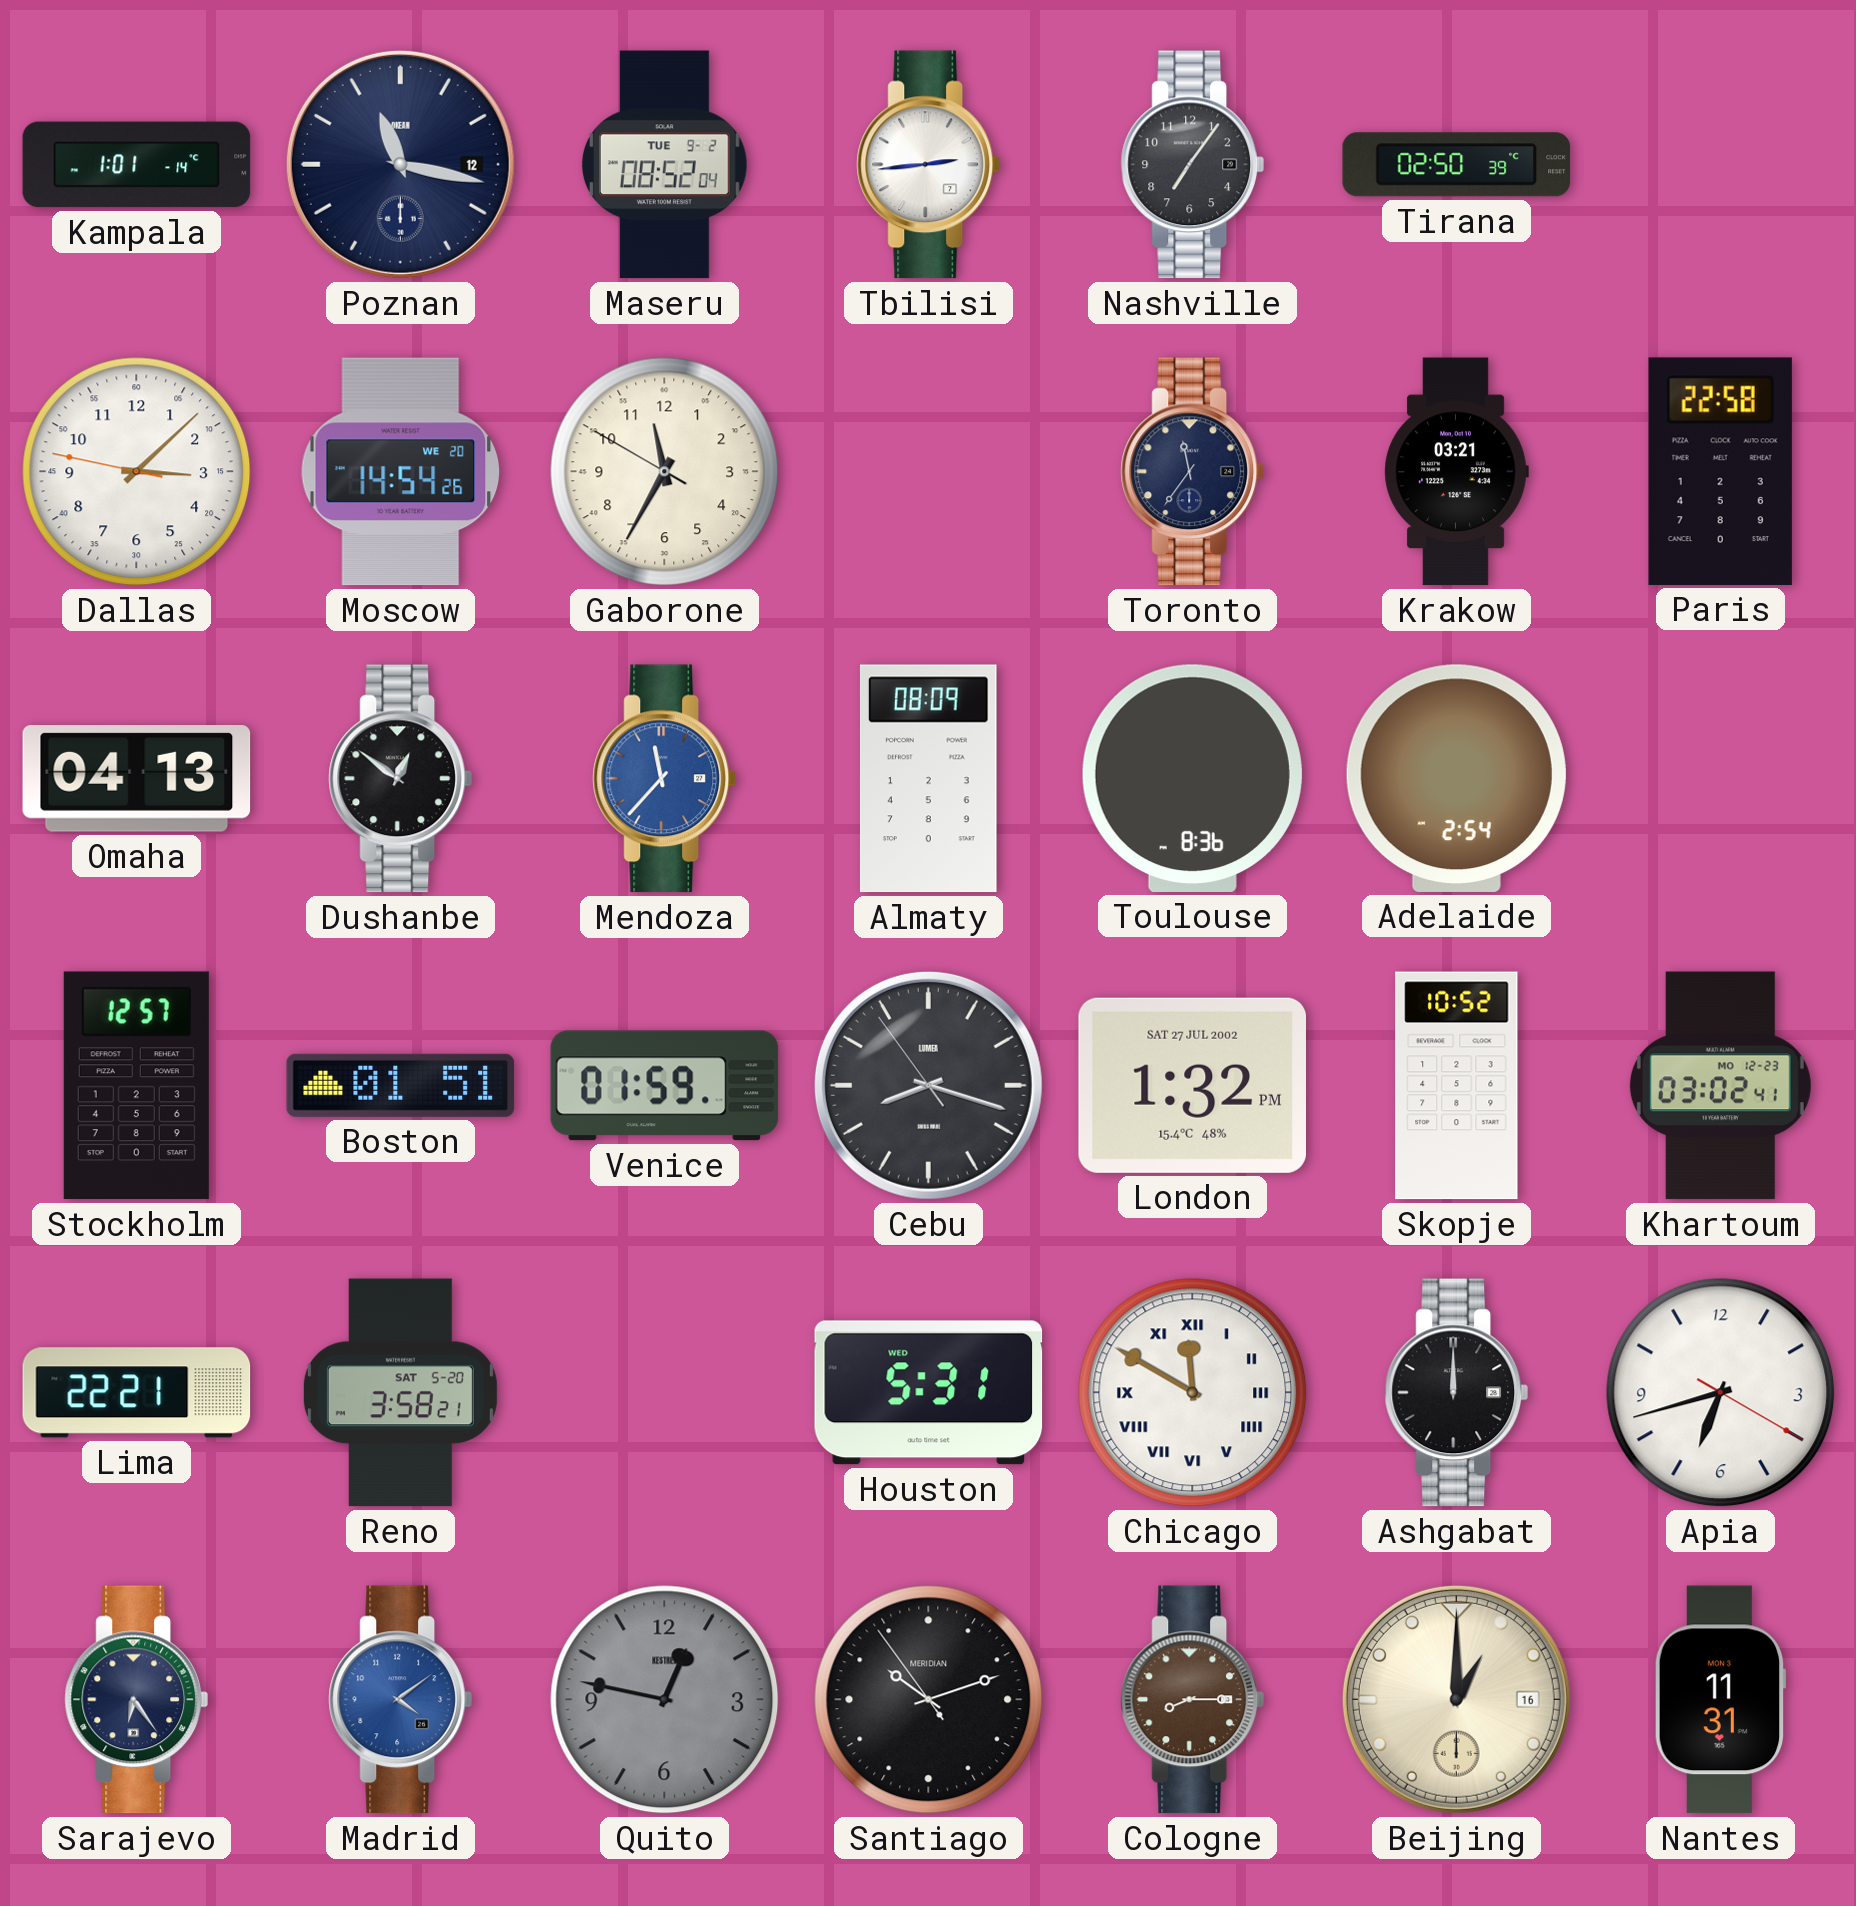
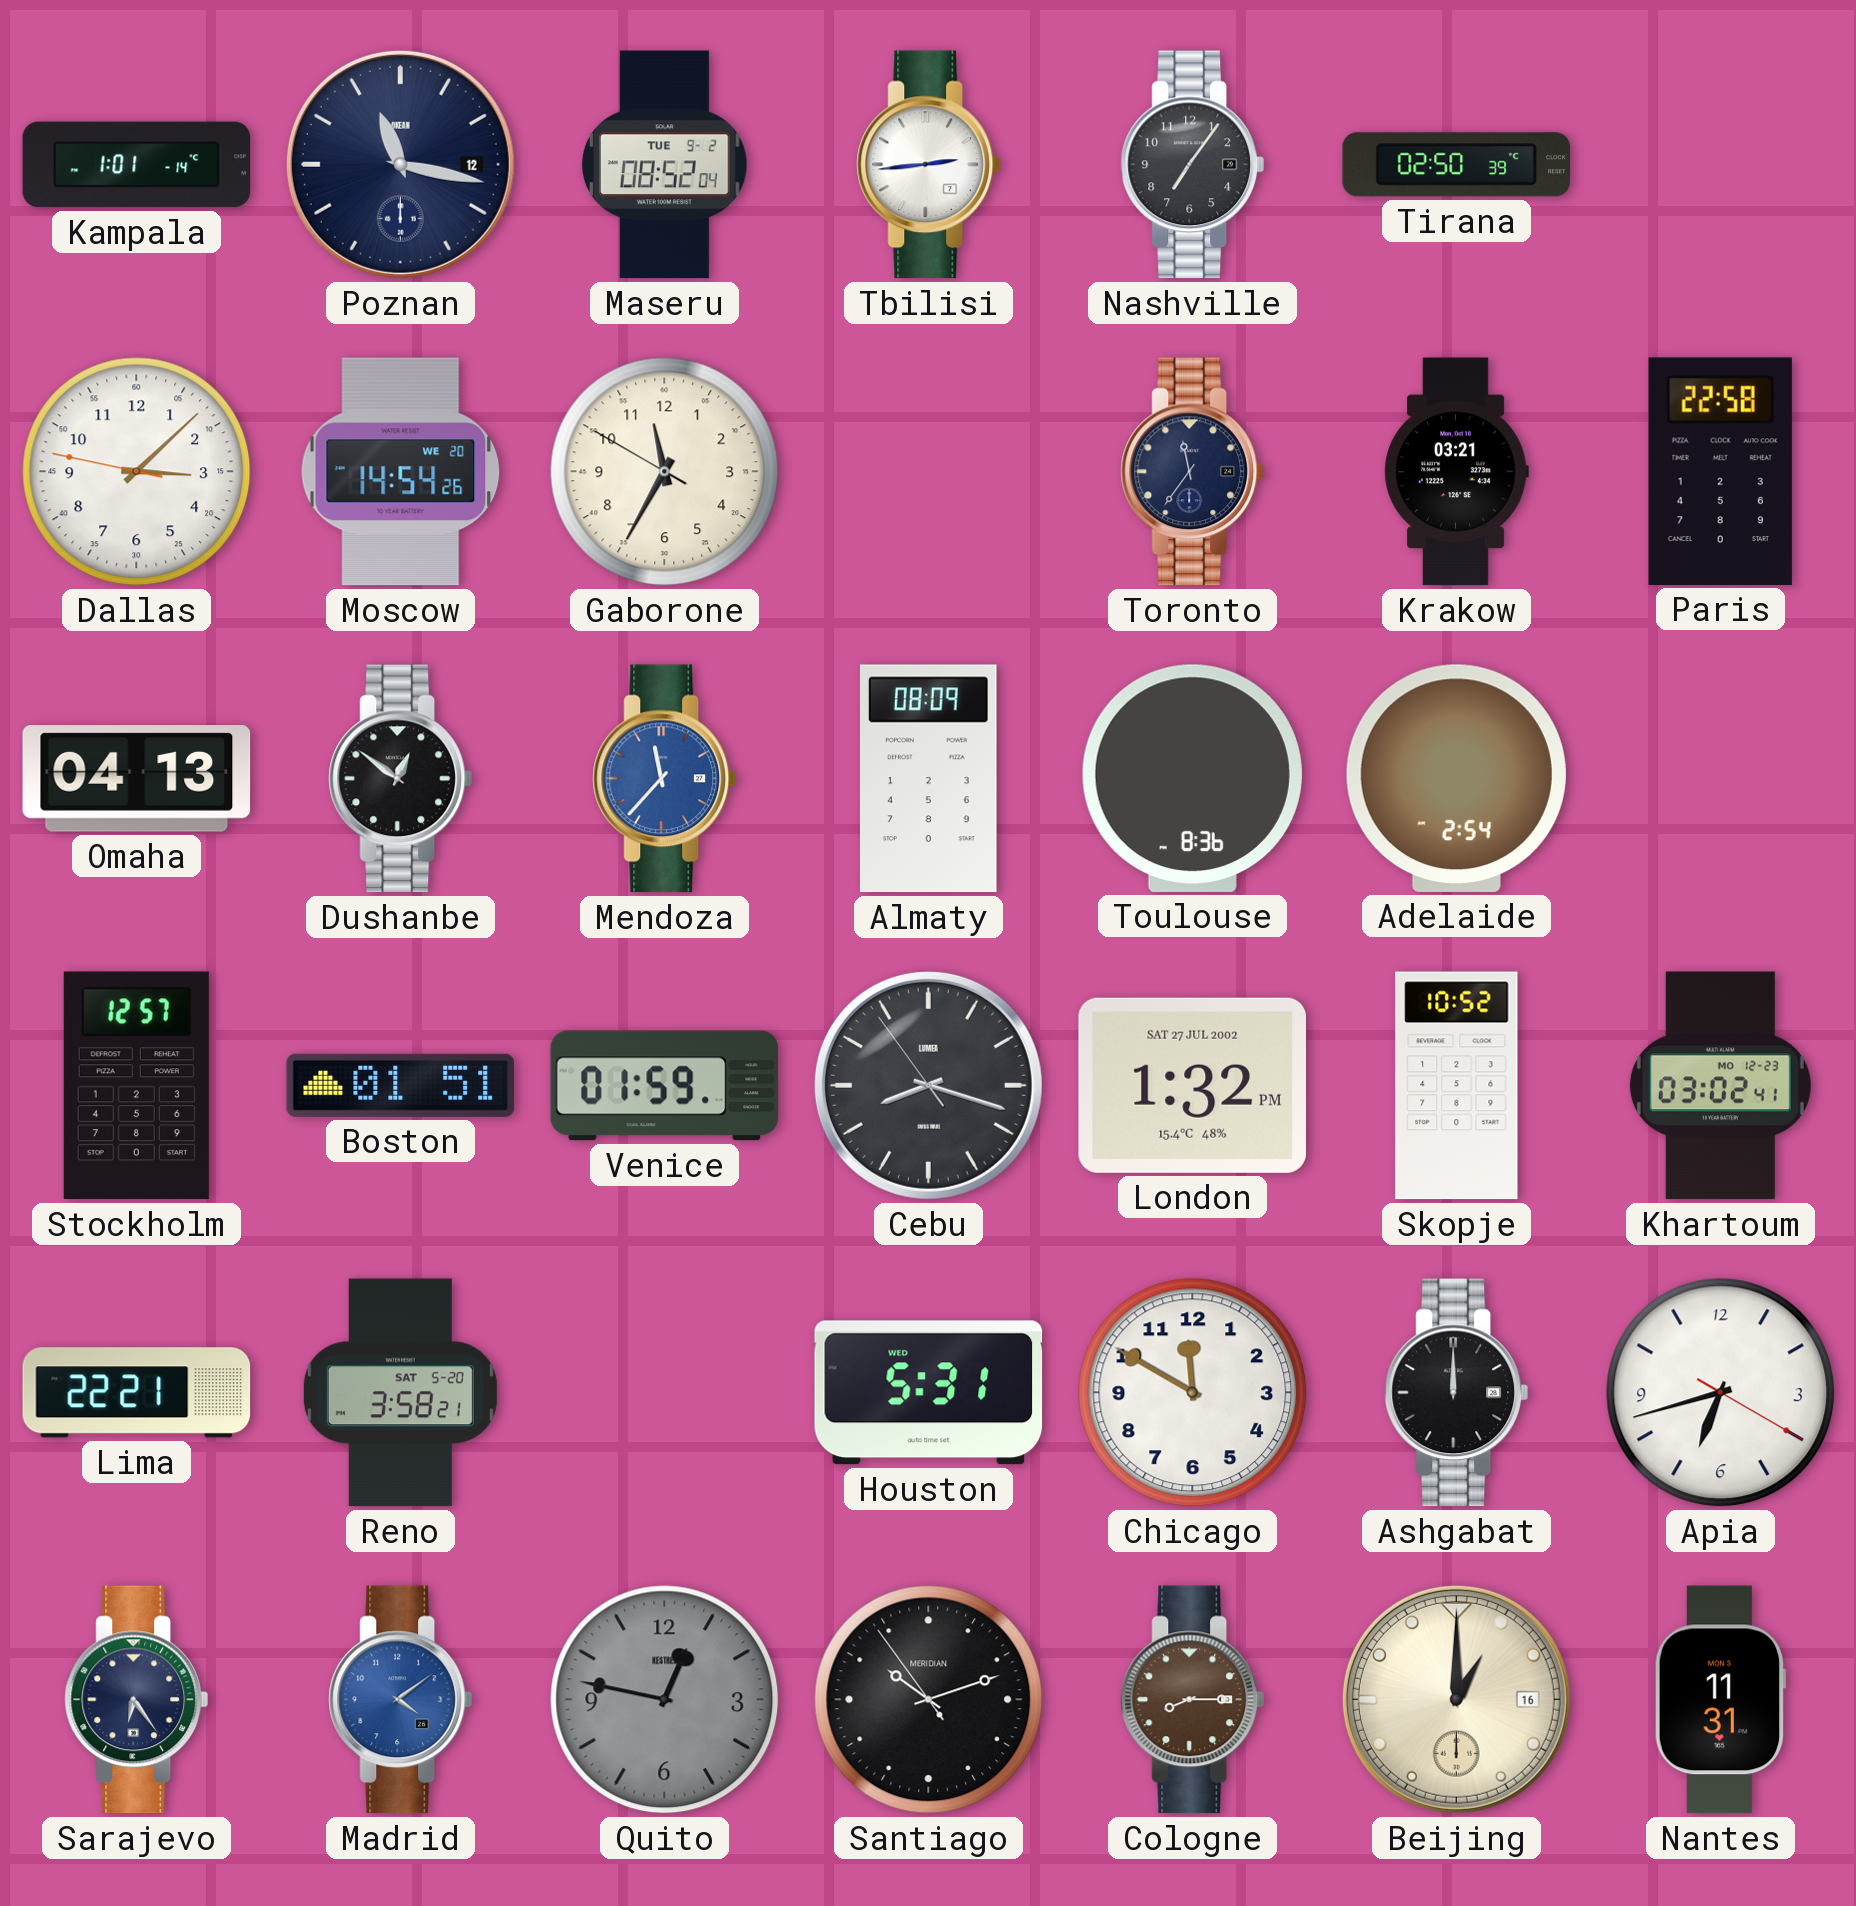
Chicago numerals: Roman -> Arabic
